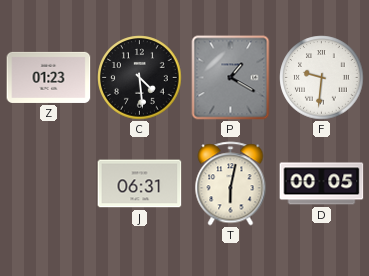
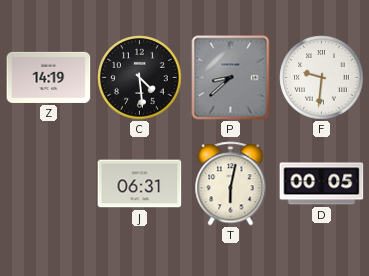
Z: 01:23 -> 14:19
P: 1:20 -> 8:38
